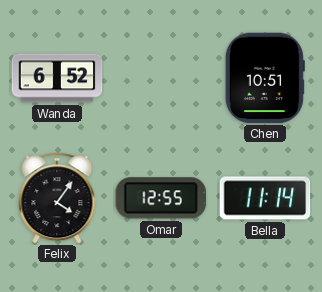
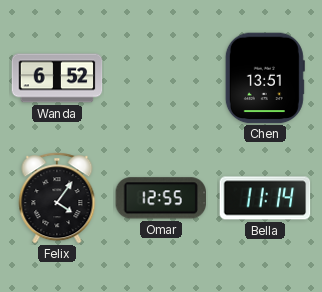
Chen: 10:51 -> 13:51
